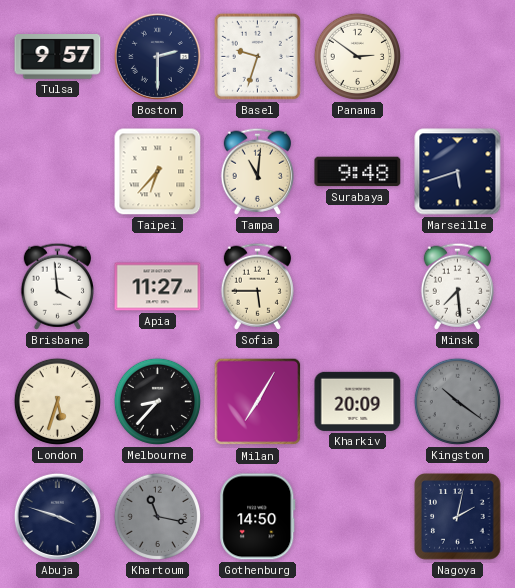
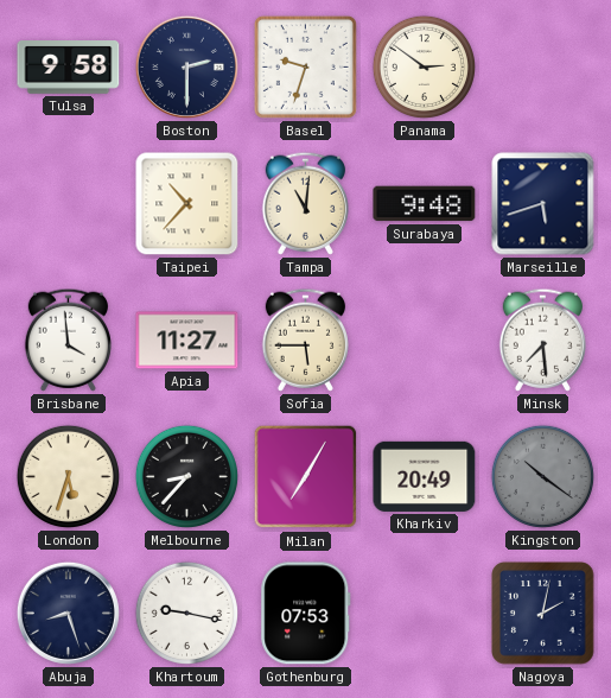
Tulsa: 9:57 -> 9:58
Taipei: 6:37 -> 10:37
Kharkiv: 20:09 -> 20:49
Abuja: 3:48 -> 8:27
Khartoum: 11:17 -> 9:17
Khartoum dial: grey -> white
Gothenburg: 14:50 -> 07:53
